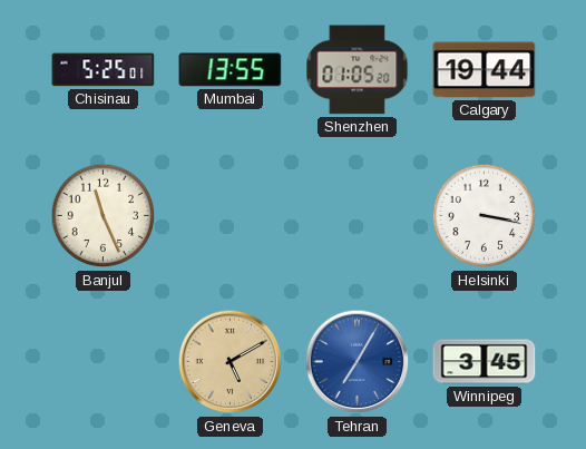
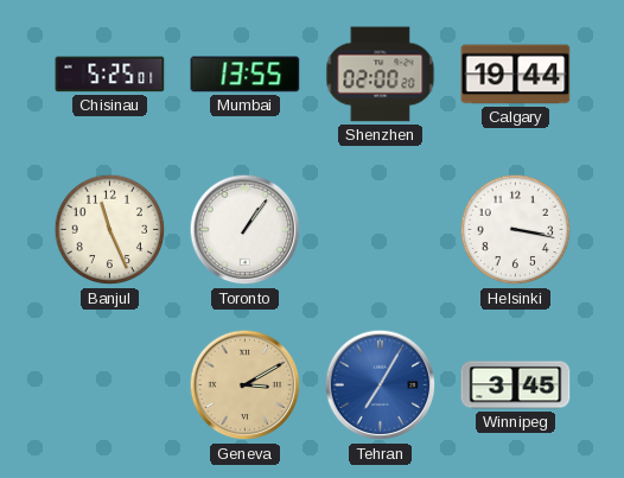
Shenzhen: 01:05 -> 02:00
Toronto: none -> 1:06
Geneva: 5:10 -> 3:10
